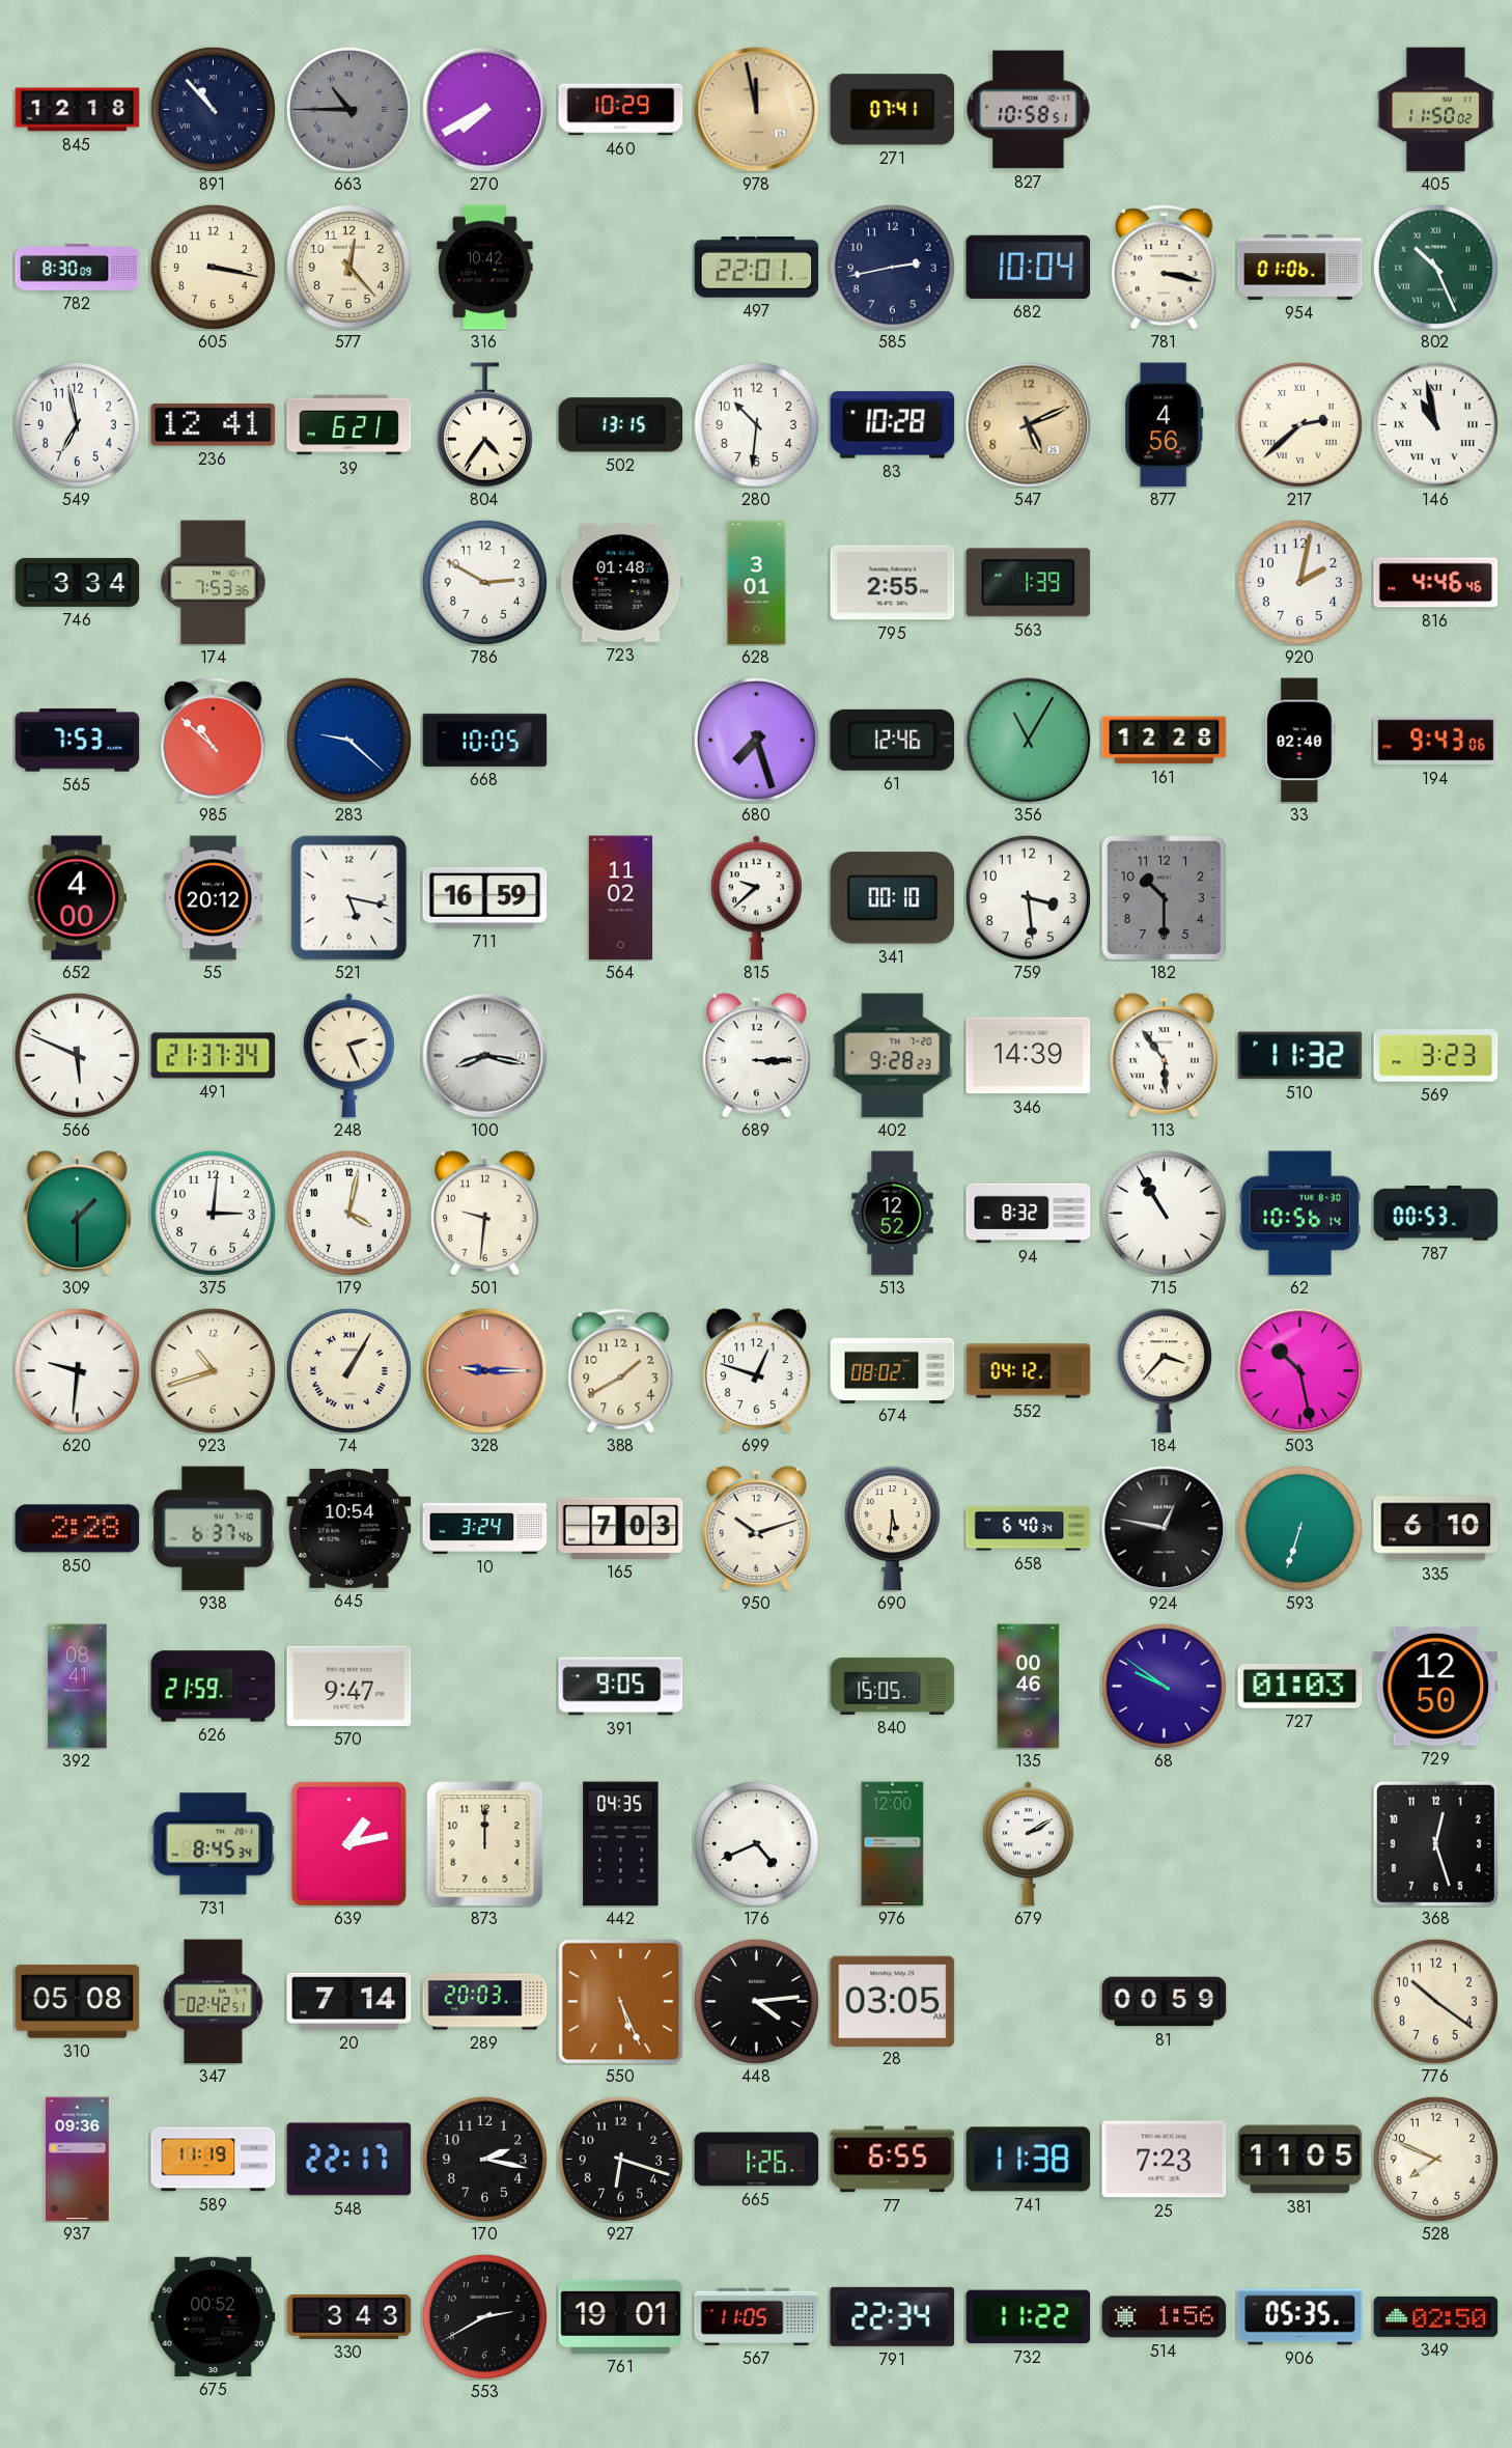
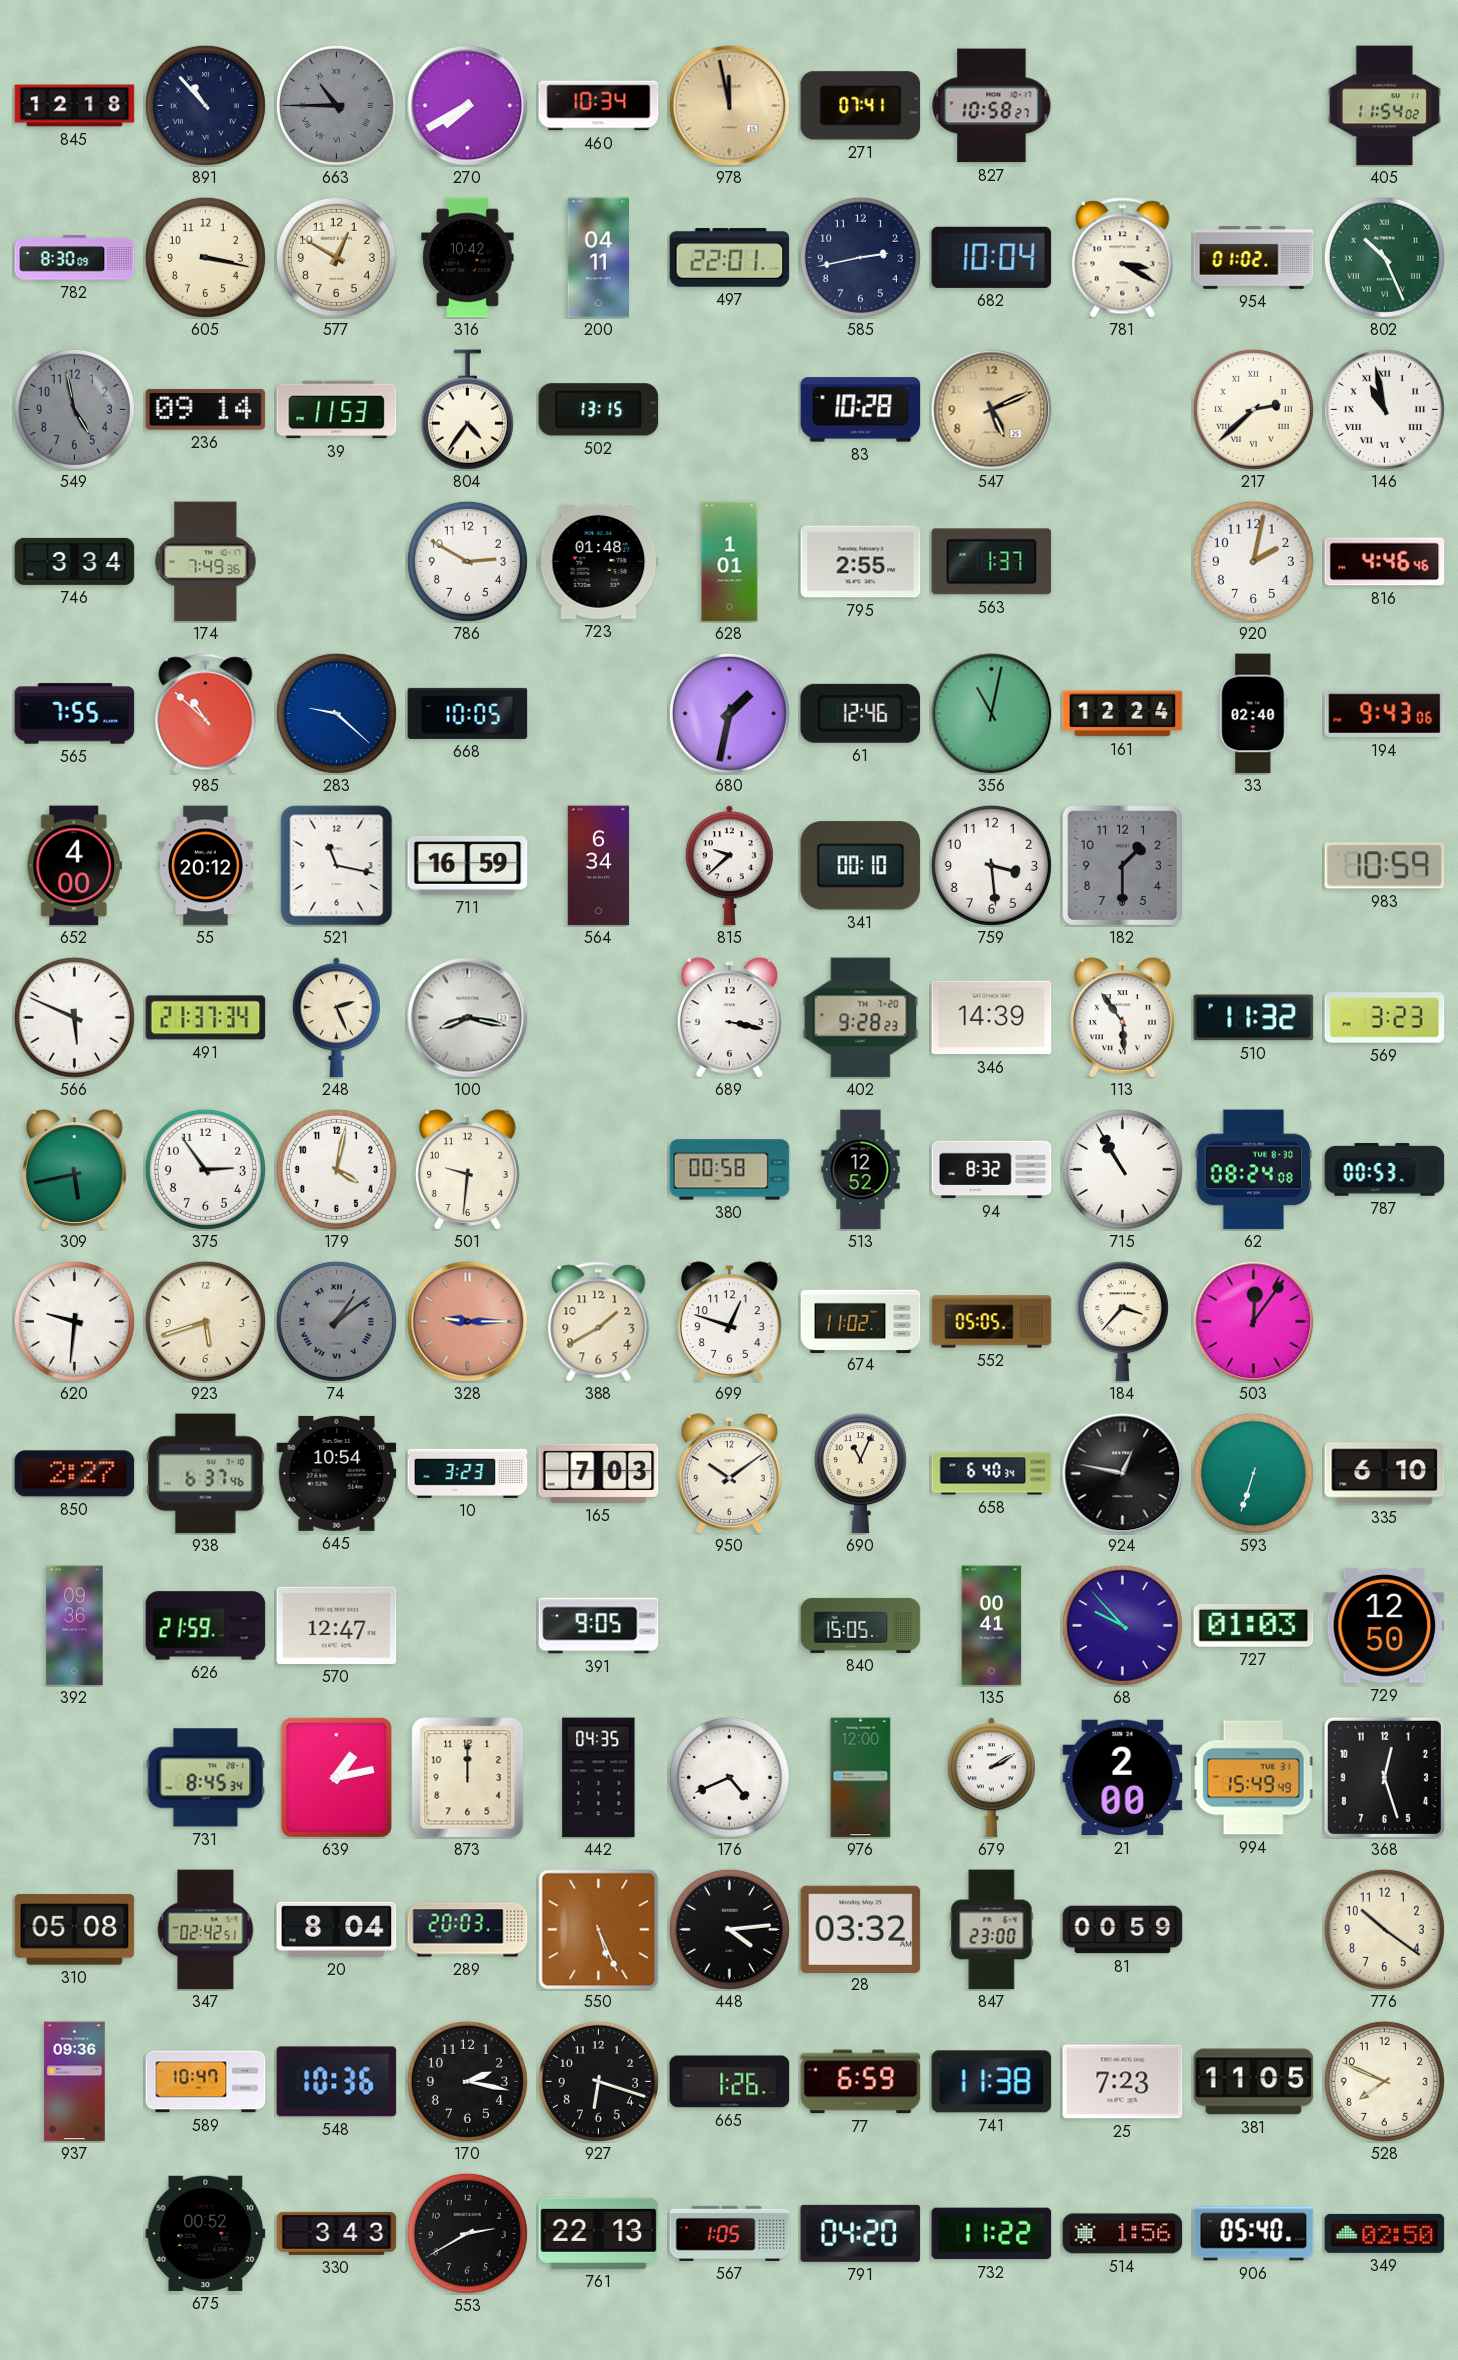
460: 10:29 -> 10:34
827: 10:58:51 -> 10:58:27
405: 11:50 -> 11:54
577: 12:23 -> 12:50
200: none -> 04:11
781: 3:17 -> 3:20
954: 01:06 -> 01:02
549: 6:58 -> 4:58
549 dial: white -> grey
236: 12:41 -> 09:14
39: 6:21 -> 11:53
280: 10:31 -> none
877: 4:56 -> none
174: 7:53 -> 7:49
628: 3:01 -> 1:01
563: 1:39 -> 1:37
565: 7:53 -> 7:55
680: 7:27 -> 1:32
356: 11:05 -> 11:02
161: 12:28 -> 12:24
521: 5:17 -> 11:17
564: 11:02 -> 6:34
182: 10:30 -> 1:30
983: none -> 10:59
689: 3:15 -> 3:17
309: 1:30 -> 5:43
375: 3:01 -> 2:54
380: none -> 00:58
62: 10:56 -> 08:24
923: 10:42 -> 5:42
74: 1:05 -> 1:09
74 dial: cream -> grey
674: 08:02 -> 11:02
552: 04:12 -> 05:05
503: 10:28 -> 12:06
850: 2:28 -> 2:27
10: 3:24 -> 3:23
950: 10:12 -> 10:09
690: 5:31 -> 11:04
392: 08:41 -> 09:36
570: 9:47 -> 12:47
135: 00:46 -> 00:41
68: 9:51 -> 9:53
21: none -> 2:00
994: none -> 15:49
20: 7:14 -> 8:04
28: 03:05 -> 03:32
847: none -> 23:00
589: 11:19 -> 10:47
548: 22:17 -> 10:36
77: 6:55 -> 6:59
761: 19:01 -> 22:13
567: 11:05 -> 1:05
791: 22:34 -> 04:20
906: 05:35 -> 05:40
